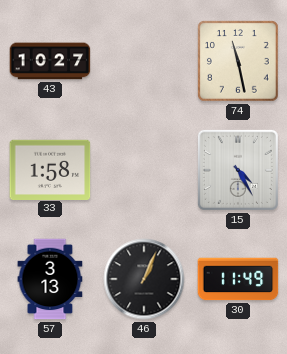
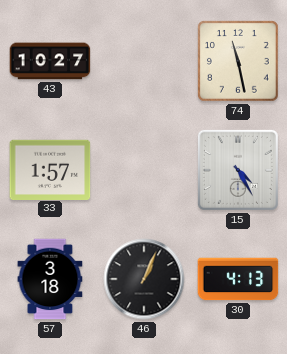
33: 1:58 -> 1:57
57: 3:13 -> 3:18
30: 11:49 -> 4:13
